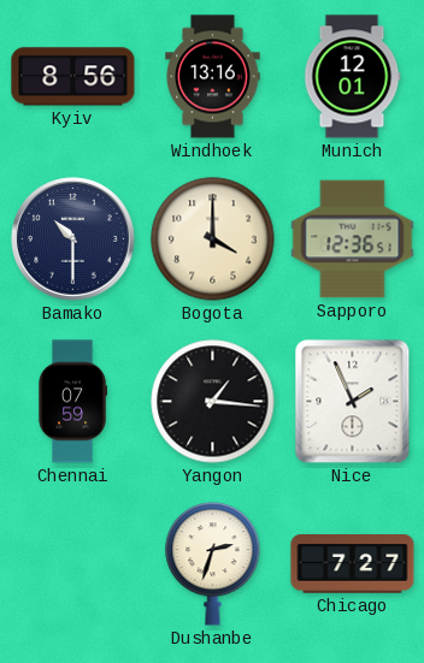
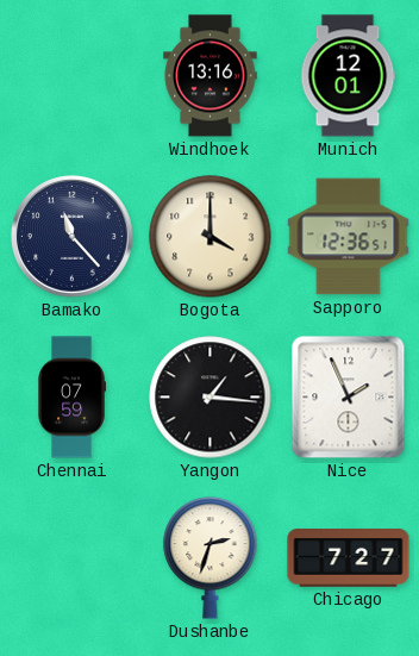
Kyiv: 8:56 -> none
Bamako: 10:30 -> 11:23
